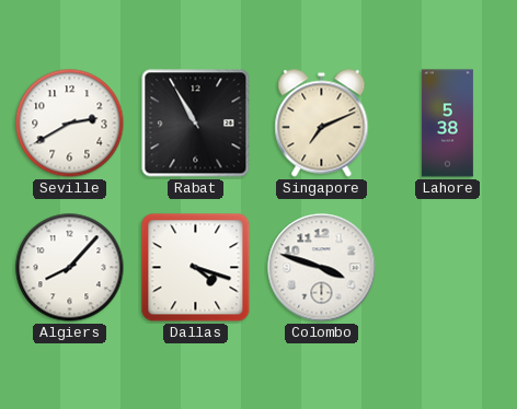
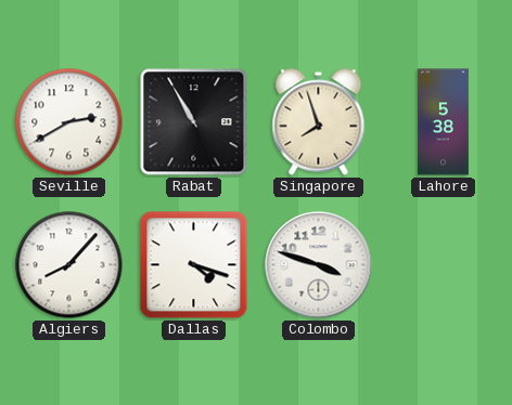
Singapore: 7:11 -> 7:57
